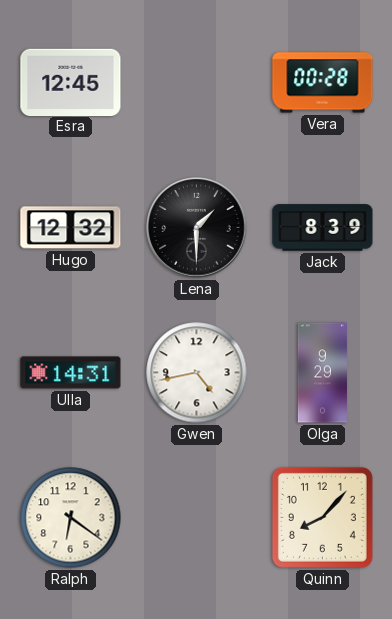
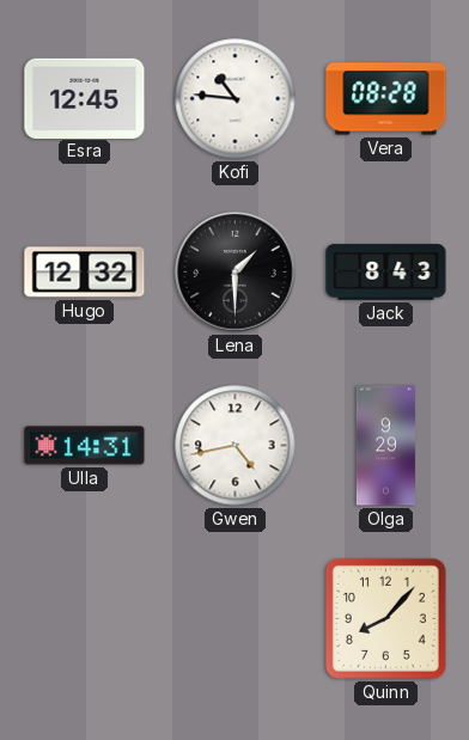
Kofi: none -> 10:46
Vera: 00:28 -> 08:28
Jack: 8:39 -> 8:43
Ralph: 6:21 -> none
